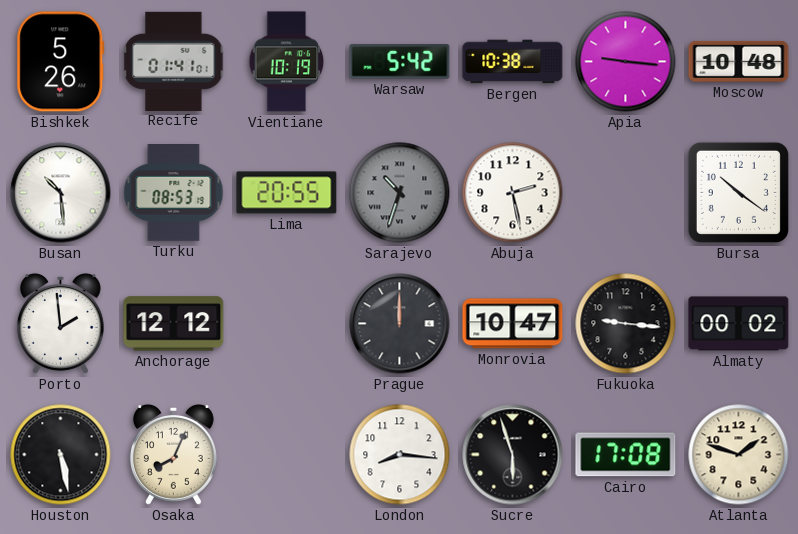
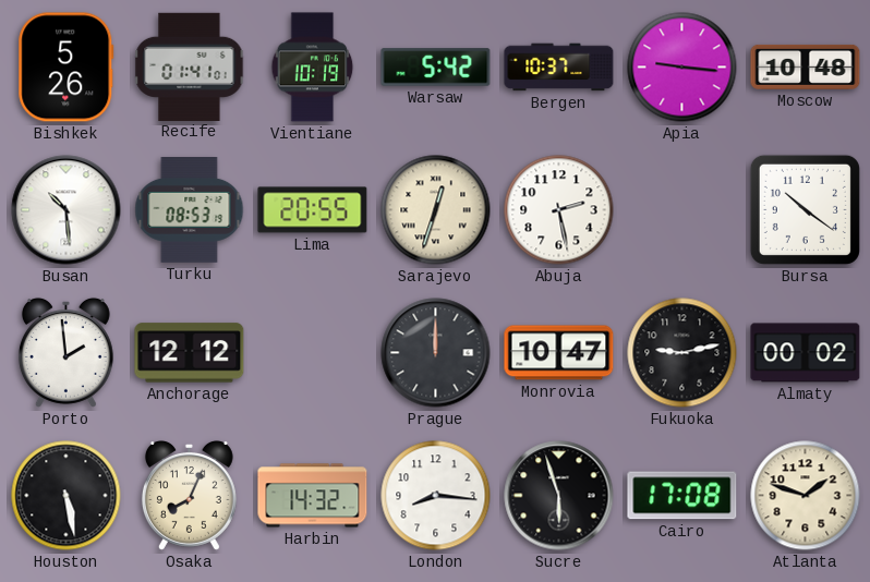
Bergen: 10:38 -> 10:37
Sarajevo: 10:33 -> 12:33
Sarajevo dial: grey -> cream
Fukuoka: 9:16 -> 9:13
Harbin: none -> 14:32
